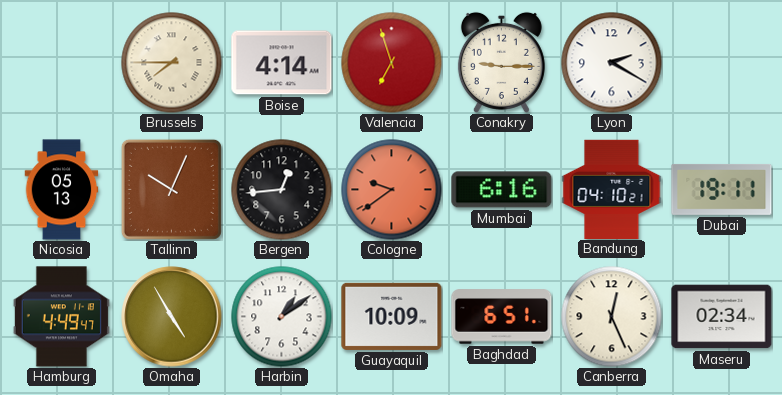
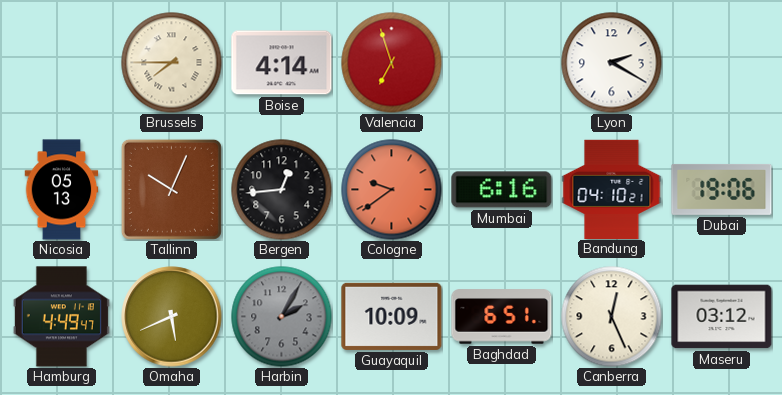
Conakry: 9:15 -> none
Dubai: 19:11 -> 19:06
Omaha: 4:55 -> 5:41
Harbin: 1:09 -> 2:05
Harbin dial: white -> grey
Maseru: 02:34 -> 03:12
